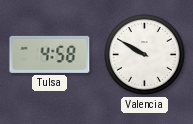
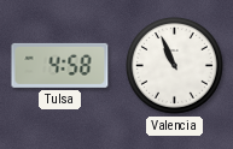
Valencia: 9:50 -> 10:56
